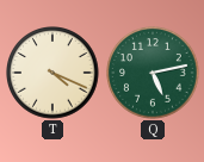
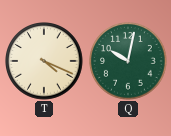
Q: 5:13 -> 10:02
